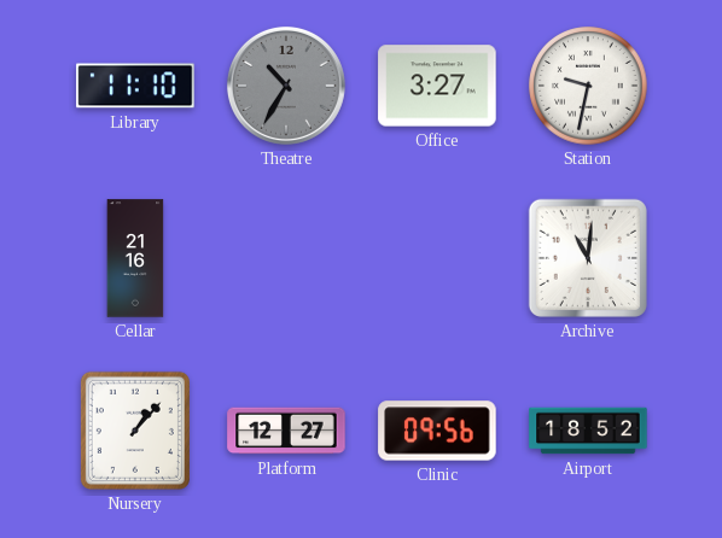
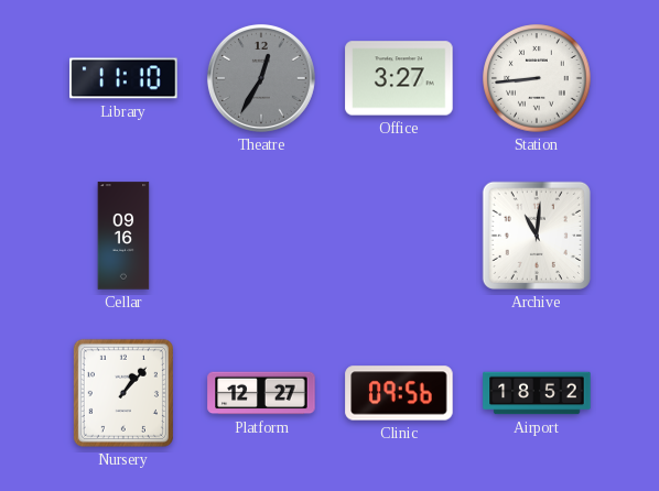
Theatre: 10:35 -> 12:35
Station: 9:32 -> 8:44
Cellar: 21:16 -> 09:16
